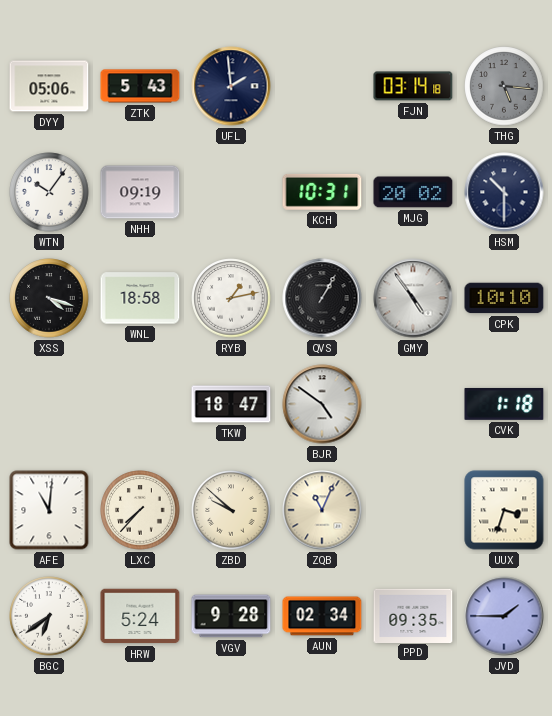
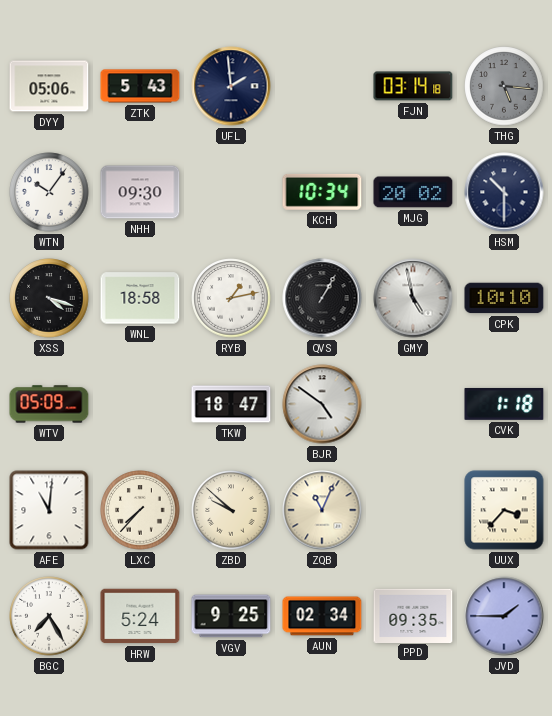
NHH: 09:19 -> 09:30
KCH: 10:31 -> 10:34
GMY: 4:54 -> 4:58
WTV: none -> 05:09
UUX: 3:33 -> 3:37
BGC: 6:39 -> 7:25
VGV: 9:28 -> 9:25
